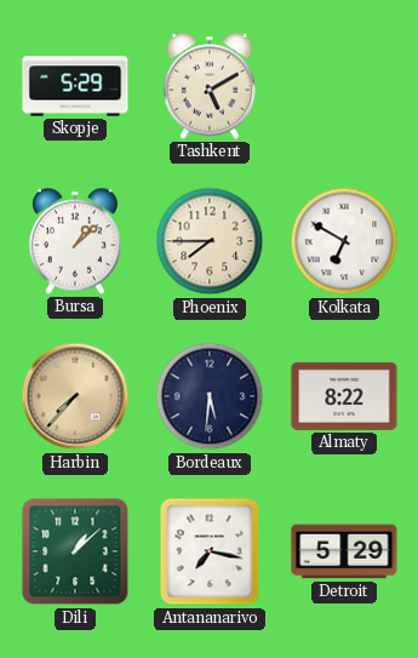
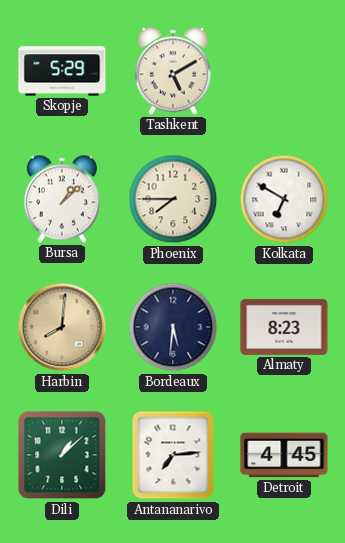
Harbin: 7:37 -> 8:01
Almaty: 8:22 -> 8:23
Antananarivo: 7:17 -> 7:14
Detroit: 5:29 -> 4:45
